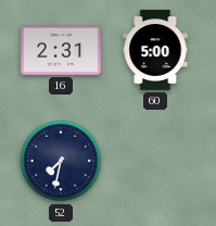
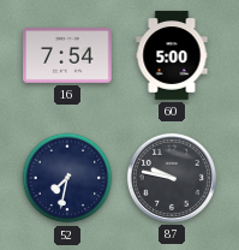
16: 2:31 -> 7:54
87: none -> 9:47
